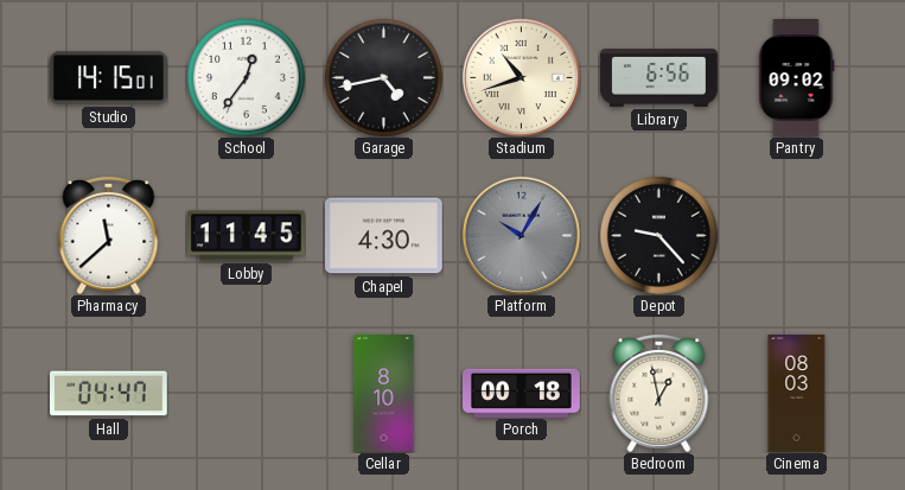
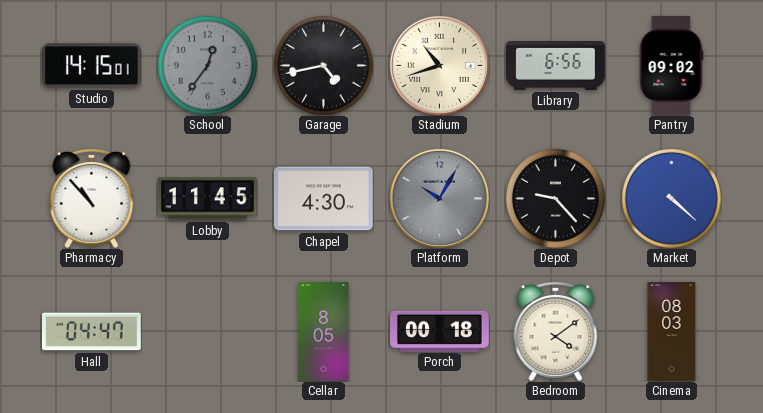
School dial: white -> grey
Pharmacy: 11:38 -> 10:53
Market: none -> 4:22
Cellar: 8:10 -> 8:05
Bedroom: 12:58 -> 4:09
